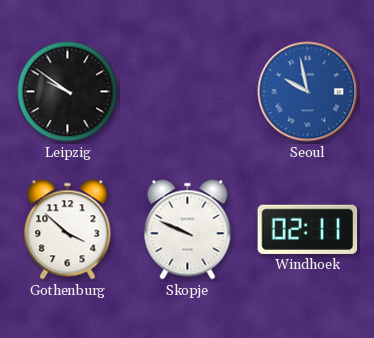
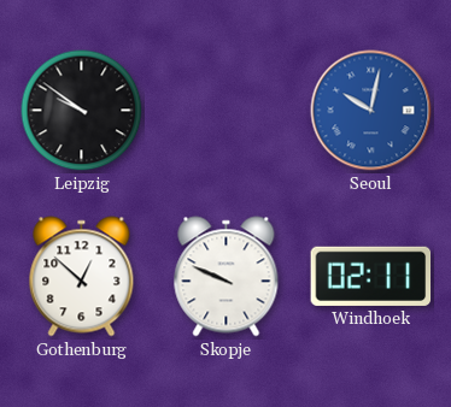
Seoul: 9:58 -> 10:02
Gothenburg: 3:52 -> 12:52
